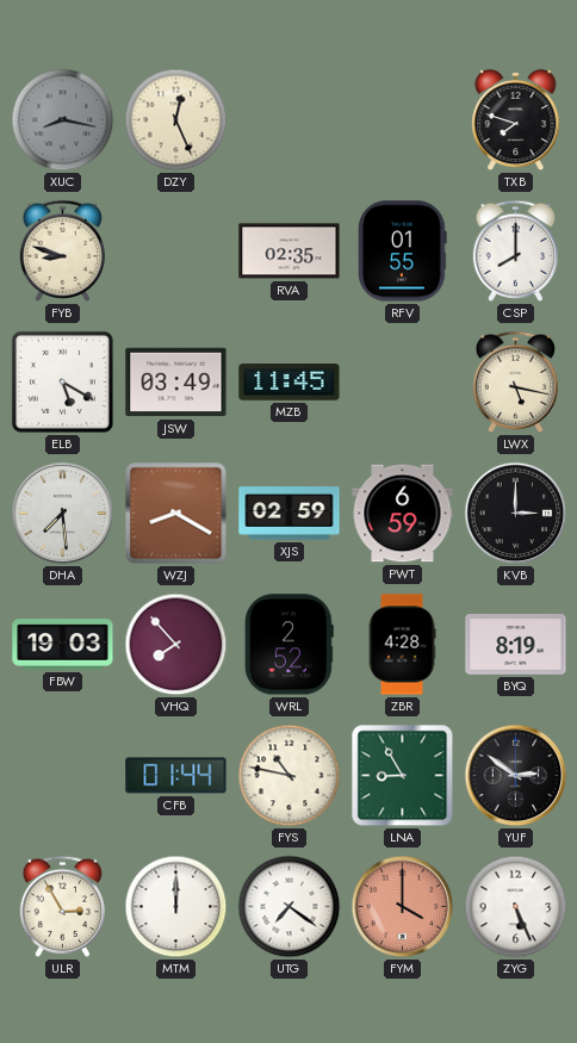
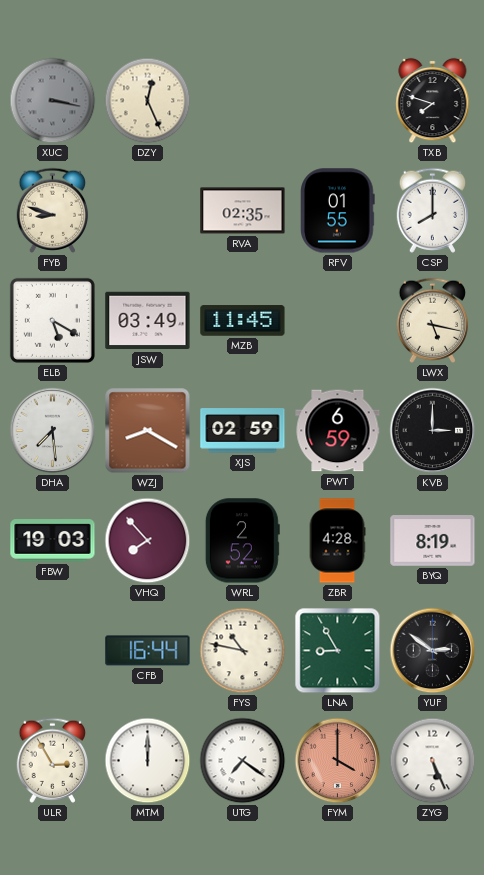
XUC: 8:17 -> 3:17
CFB: 01:44 -> 16:44
